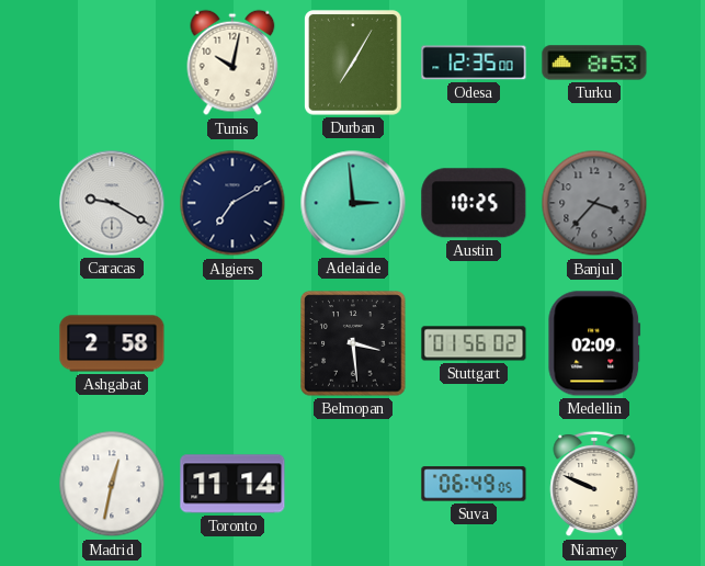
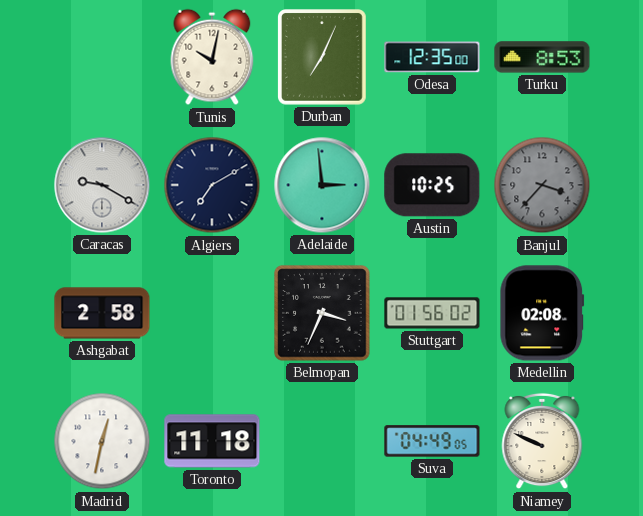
Durban: 7:05 -> 7:04
Belmopan: 3:29 -> 3:34
Medellin: 02:09 -> 02:08
Toronto: 11:14 -> 11:18
Suva: 06:49 -> 04:49
